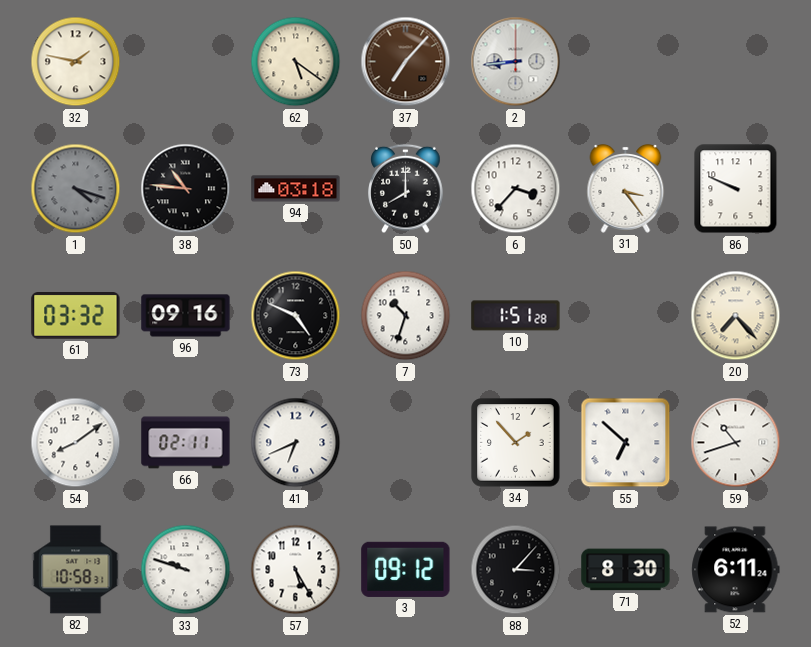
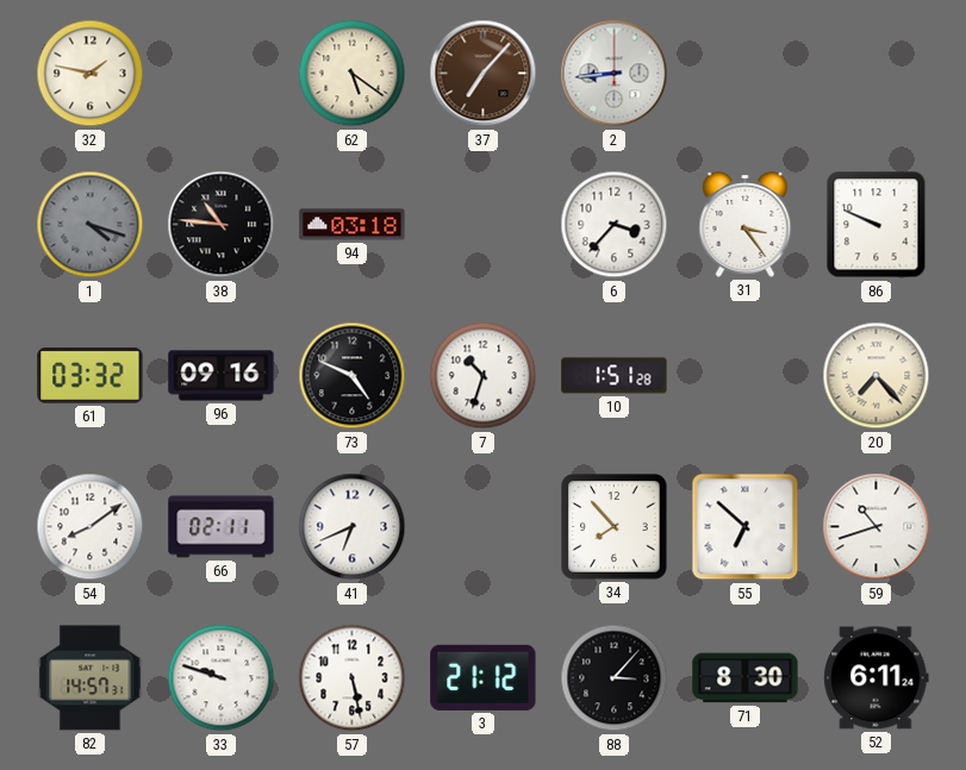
50: 8:00 -> none
34: 1:53 -> 7:53
82: 10:58 -> 14:57
57: 5:25 -> 5:28
3: 09:12 -> 21:12
